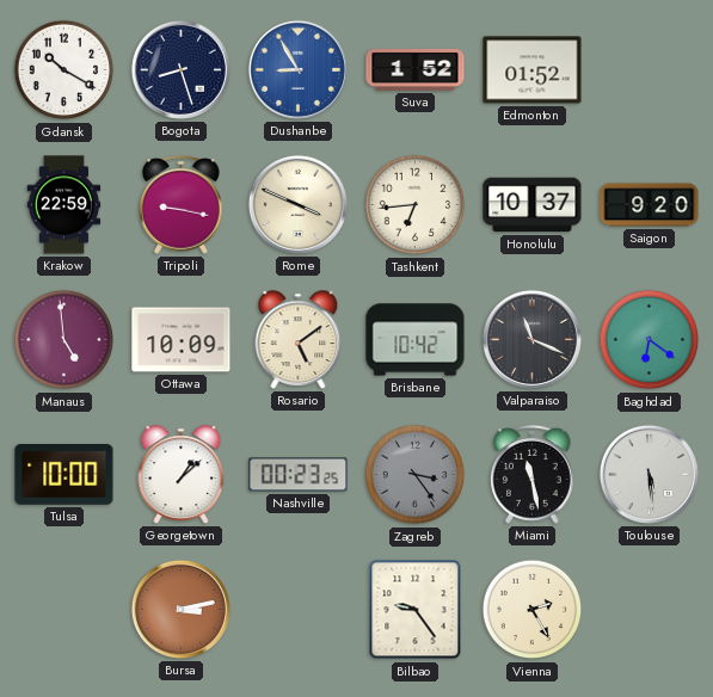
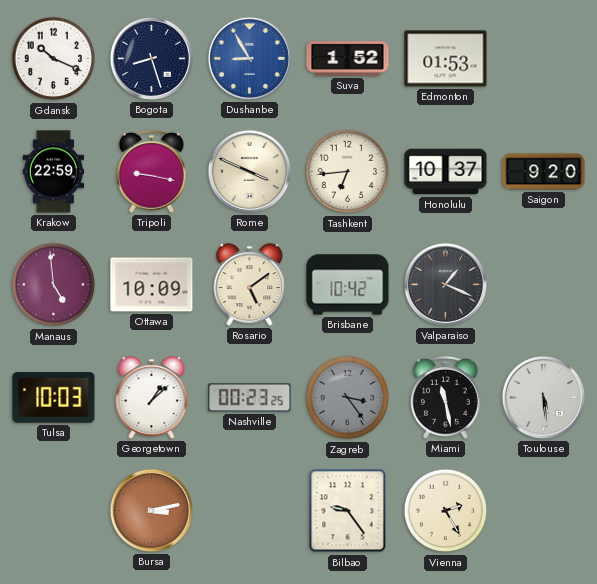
Gdansk: 10:20 -> 10:19
Edmonton: 01:52 -> 01:53
Valparaiso: 11:19 -> 1:19
Baghdad: 6:21 -> none
Tulsa: 10:00 -> 10:03
